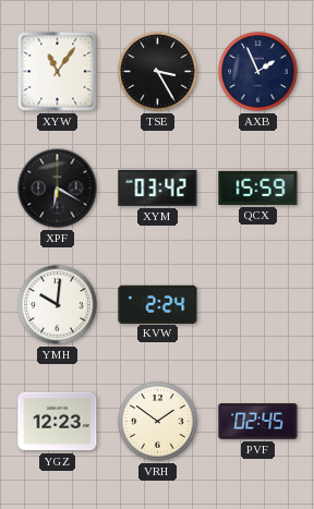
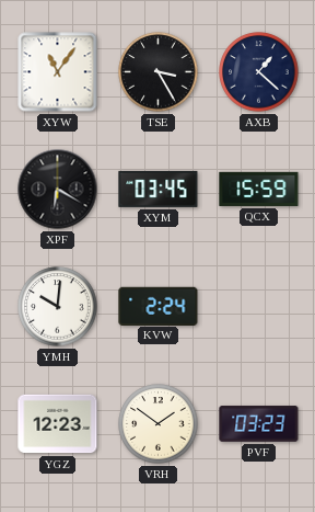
AXB: 1:56 -> 1:22
XYM: 03:42 -> 03:45
PVF: 02:45 -> 03:23
